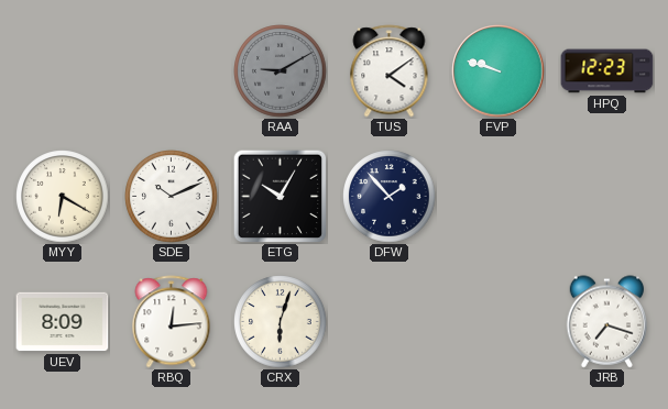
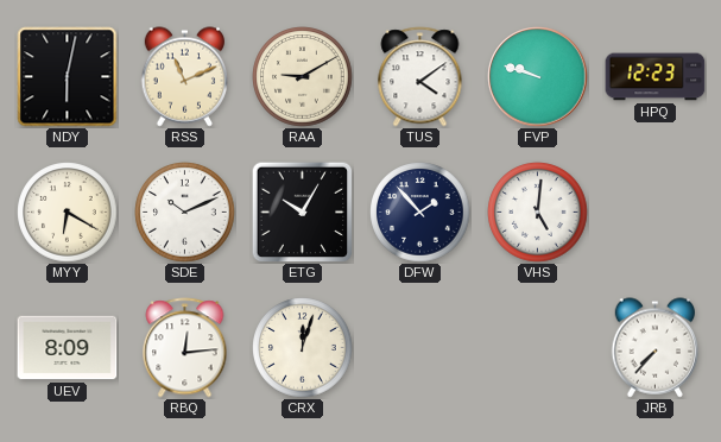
NDY: none -> 6:02
RSS: none -> 11:11
RAA dial: grey -> cream
VHS: none -> 5:01
CRX: 6:03 -> 12:03
JRB: 7:18 -> 7:37
